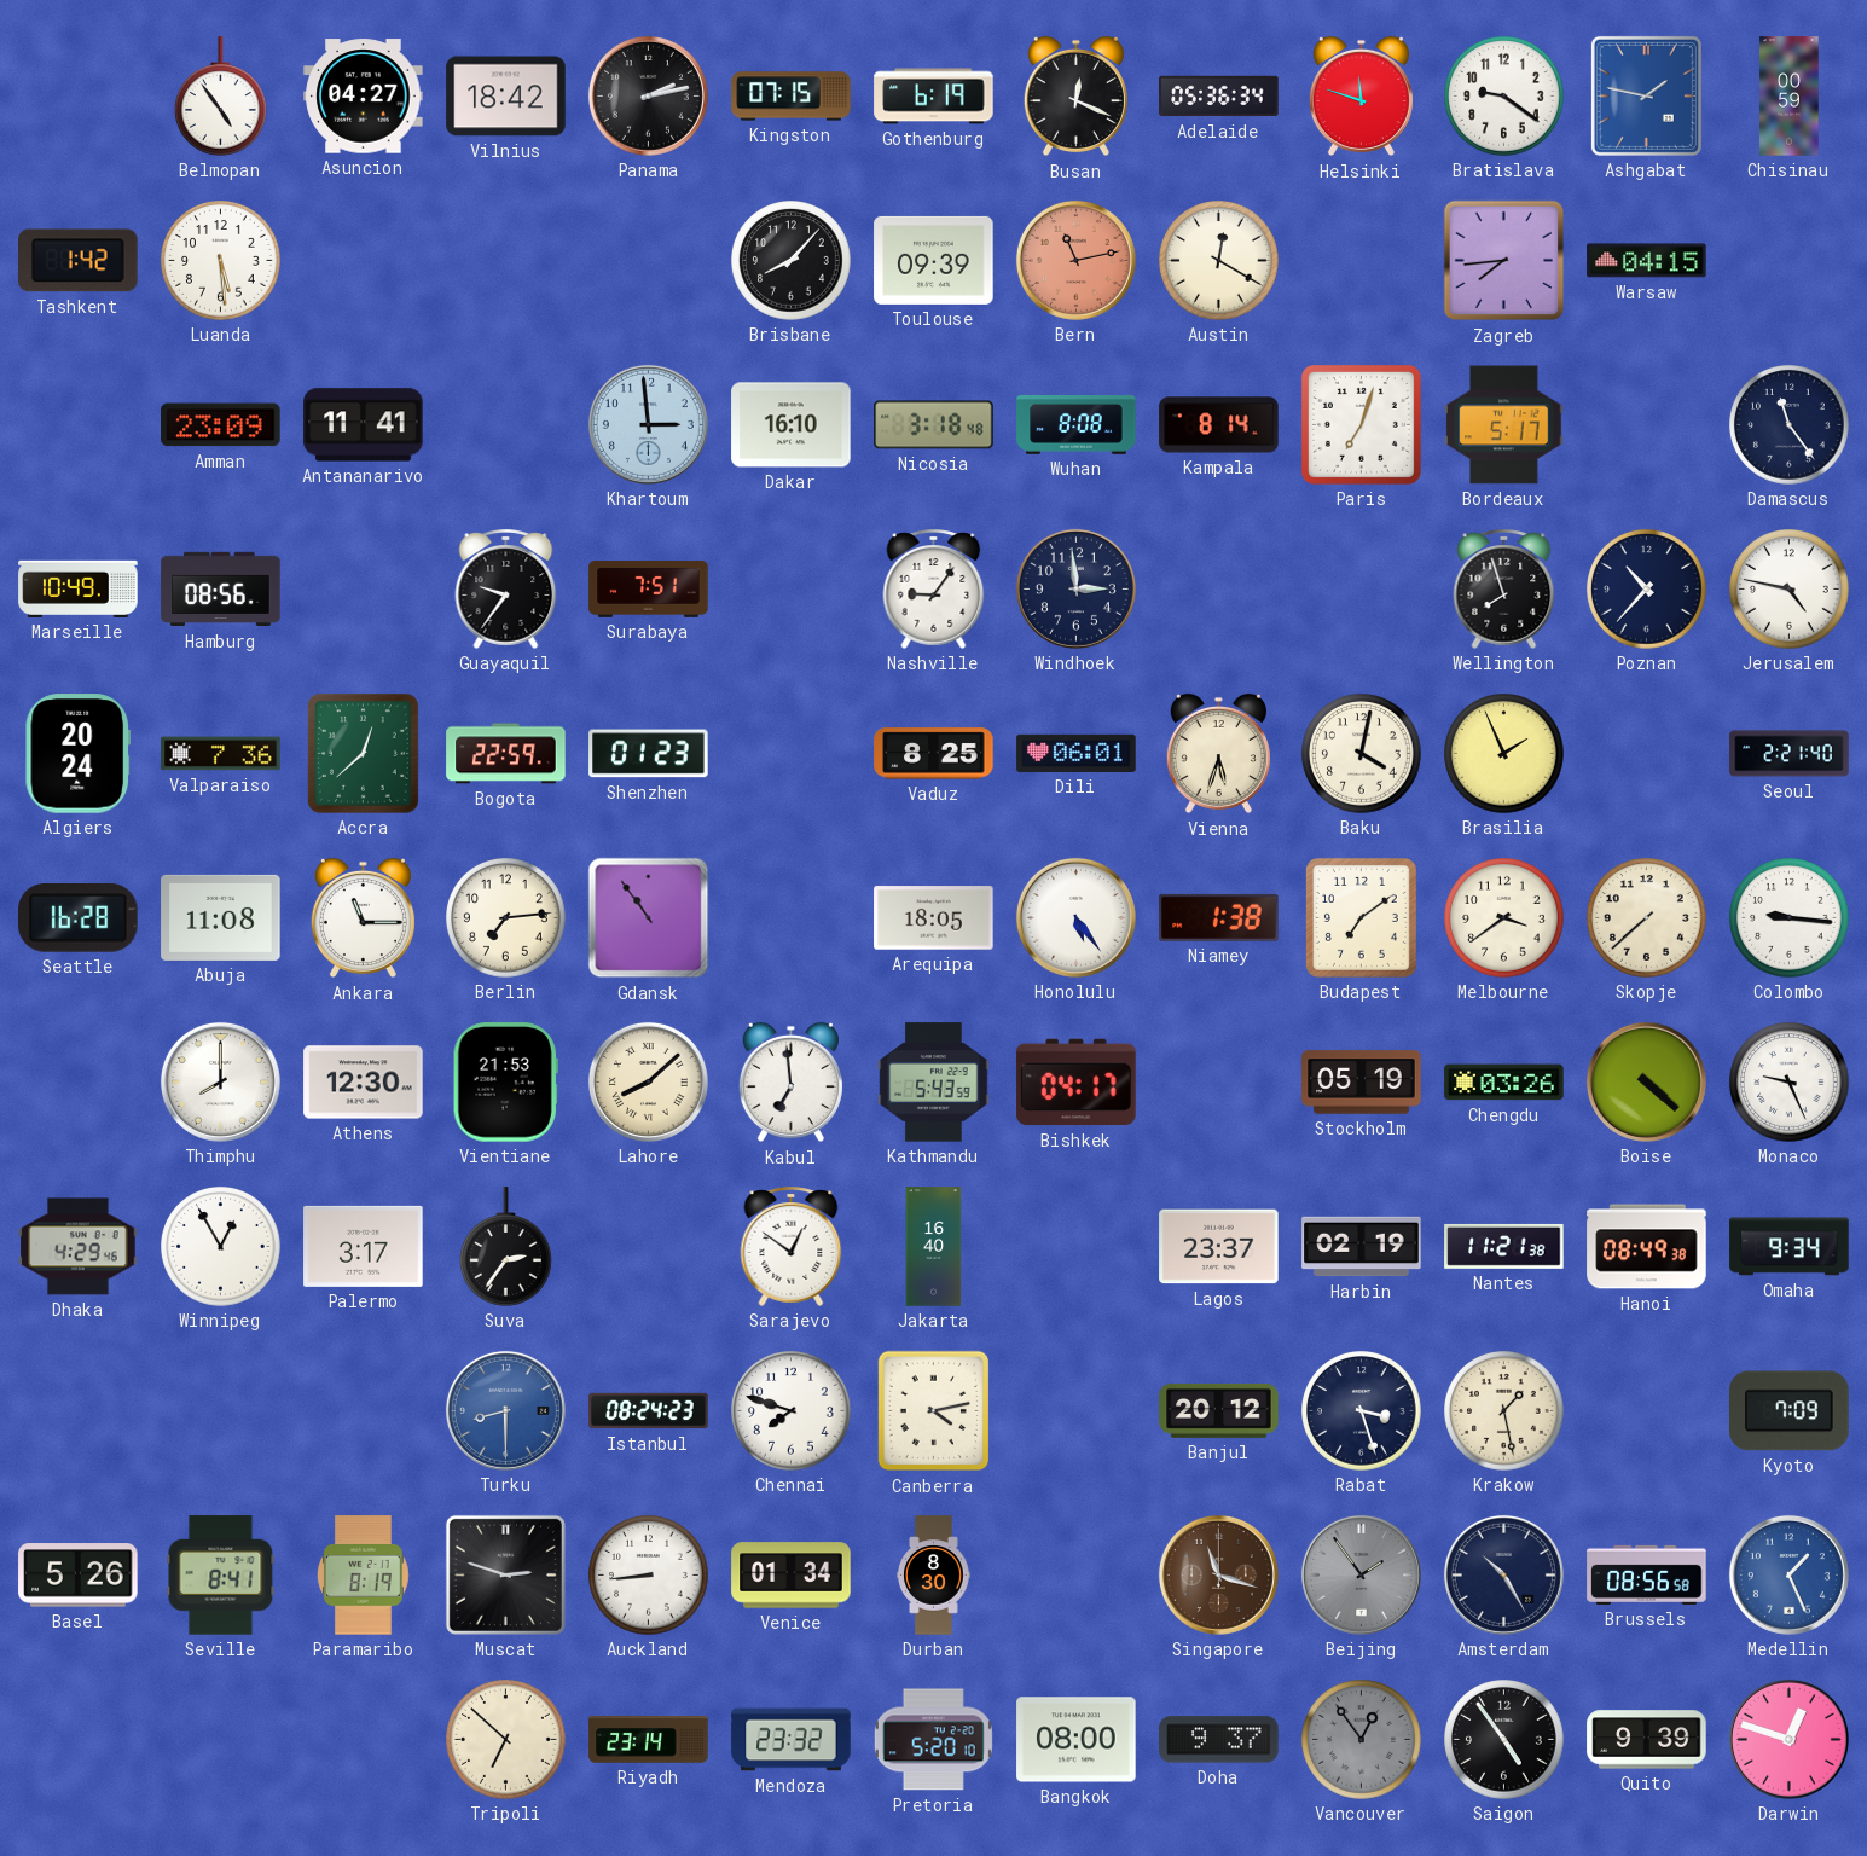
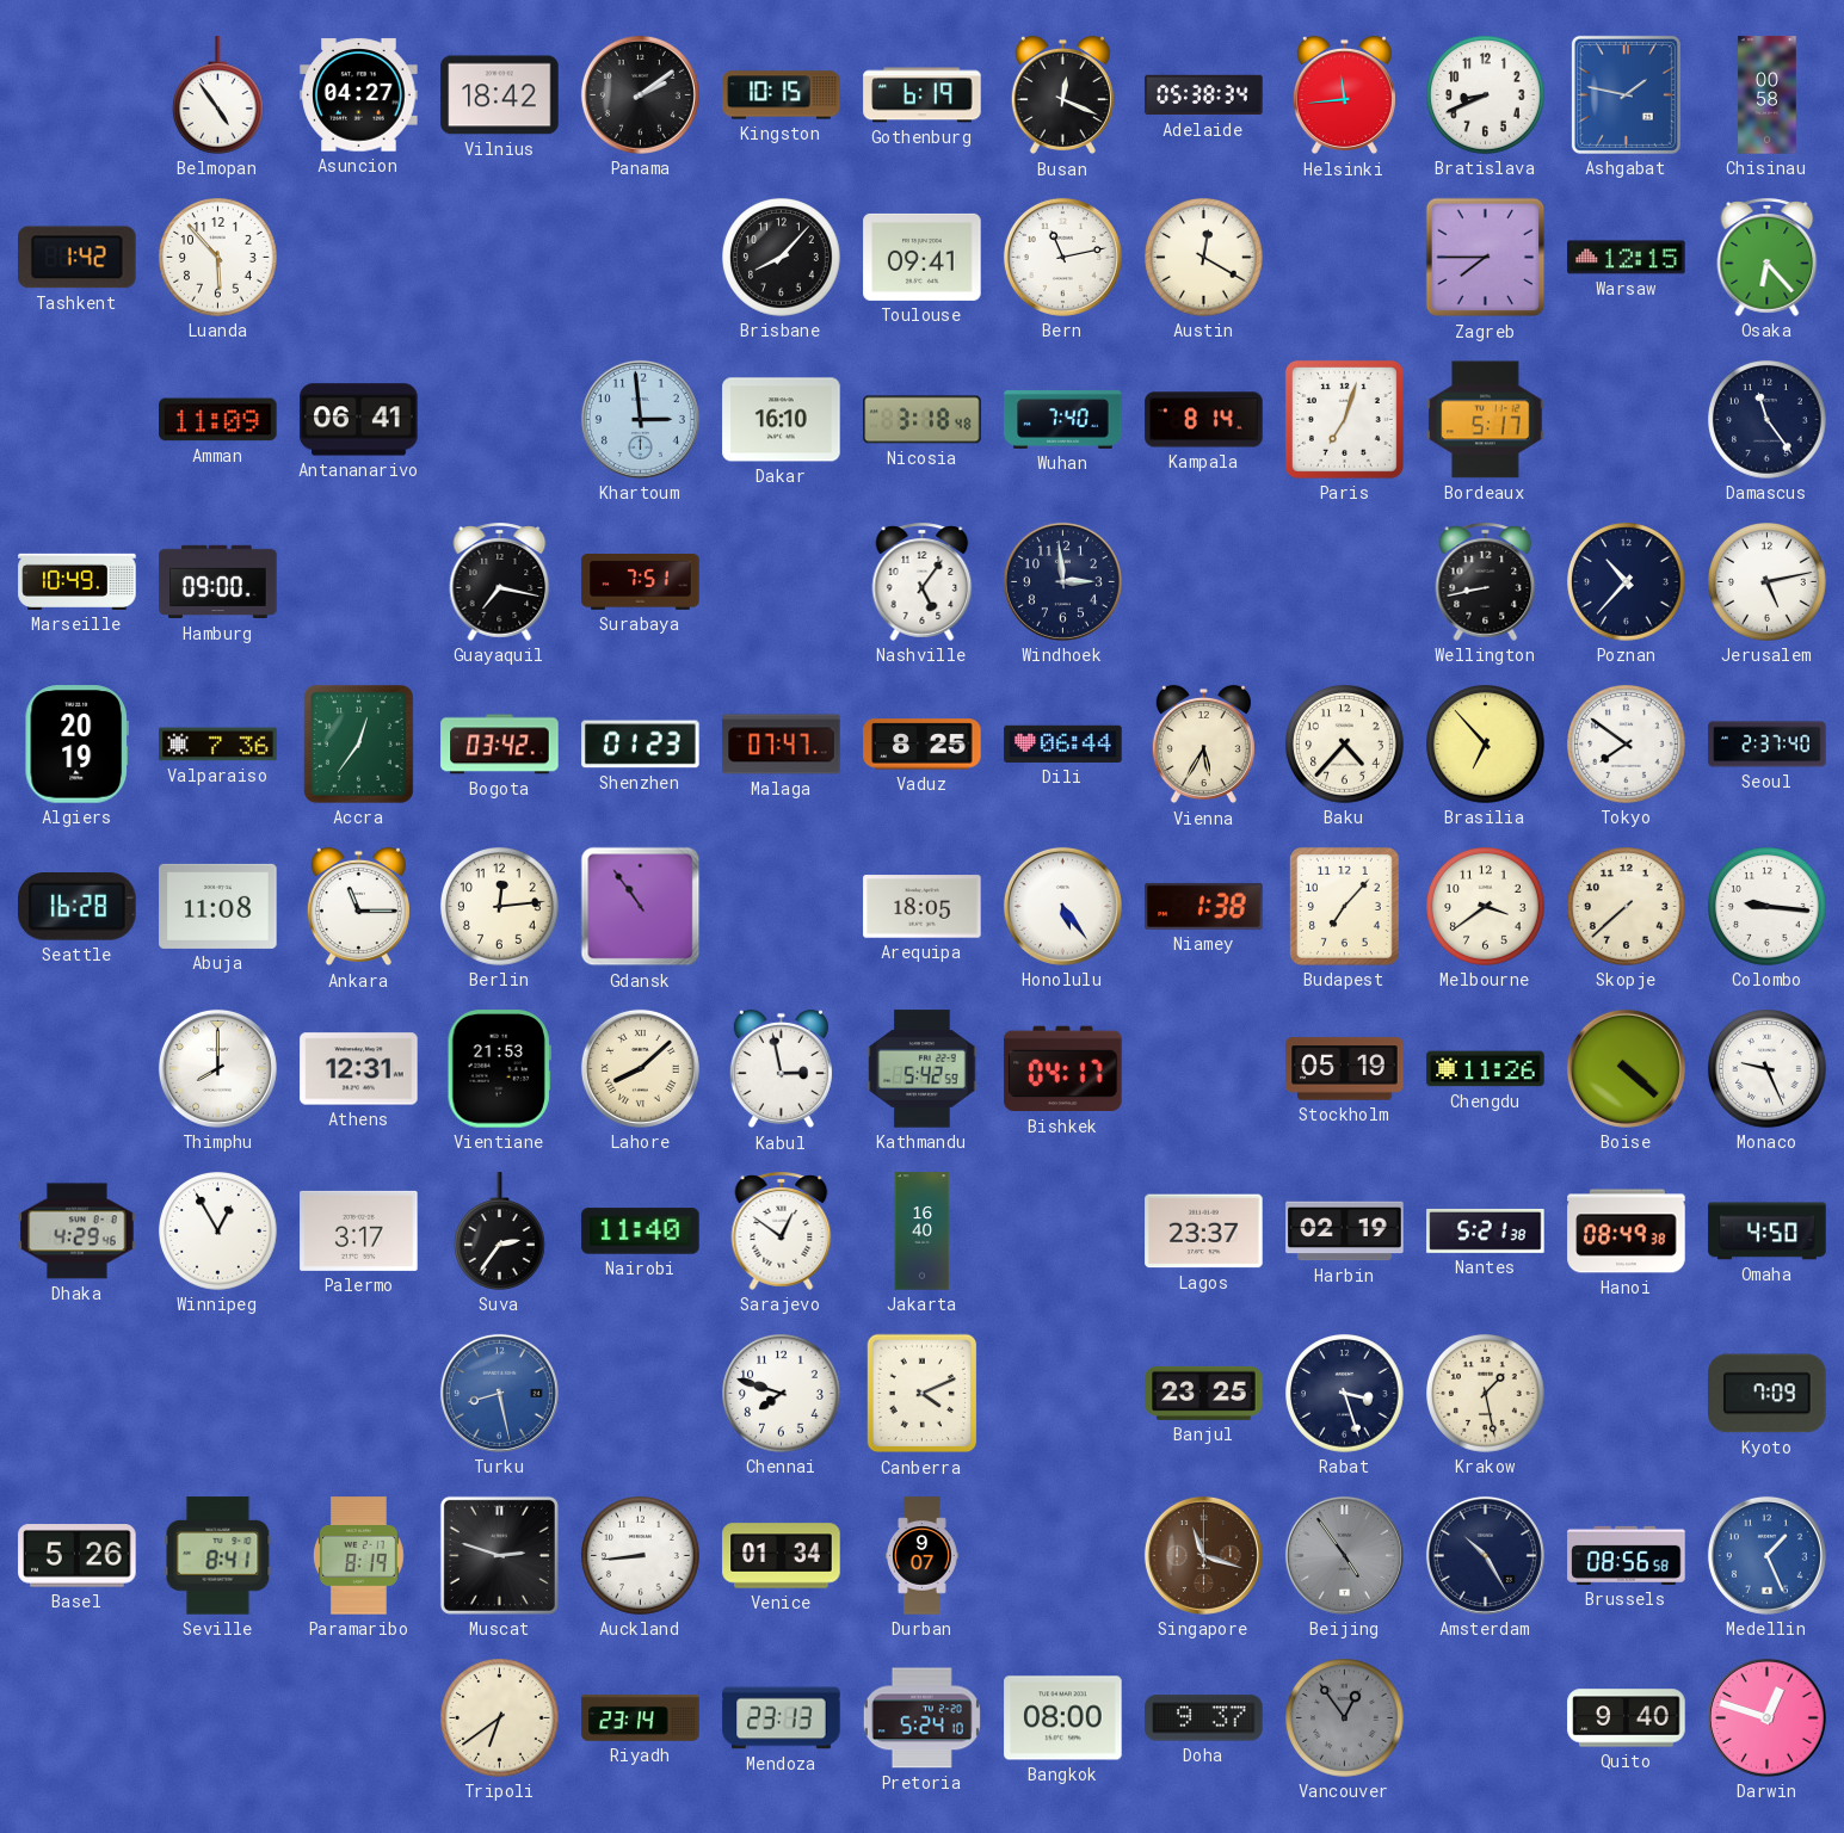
Panama: 2:13 -> 2:09
Kingston: 07:15 -> 10:15
Adelaide: 05:36 -> 05:38
Helsinki: 11:48 -> 11:44
Bratislava: 9:21 -> 8:41
Chisinau: 00:59 -> 00:58
Luanda: 5:29 -> 5:53
Toulouse: 09:39 -> 09:41
Bern dial: salmon -> white
Zagreb: 7:44 -> 7:45
Warsaw: 04:15 -> 12:15
Osaka: none -> 6:23
Amman: 23:09 -> 11:09
Antananarivo: 11:41 -> 06:41
Wuhan: 8:08 -> 7:40
Hamburg: 08:56 -> 09:00
Guayaquil: 9:36 -> 7:17
Nashville: 9:06 -> 5:06
Wellington: 7:57 -> 8:43
Jerusalem: 4:47 -> 5:13
Algiers: 20:24 -> 20:19
Accra: 12:38 -> 12:36
Bogota: 22:59 -> 03:42
Malaga: none -> 07:47
Dili: 06:01 -> 06:44
Vienna: 5:33 -> 5:35
Baku: 4:02 -> 4:37
Brasilia: 1:56 -> 6:53
Tokyo: none -> 7:51
Seoul: 2:21 -> 2:37
Berlin: 7:14 -> 12:14
Budapest: 7:09 -> 7:07
Athens: 12:30 -> 12:31
Kabul: 6:59 -> 2:58
Kathmandu: 5:43 -> 5:42
Chengdu: 03:26 -> 11:26
Nairobi: none -> 11:40
Nantes: 11:21 -> 5:21
Omaha: 9:34 -> 4:50
Turku: 8:30 -> 8:28
Istanbul: 08:24 -> none
Canberra: 4:13 -> 4:11
Banjul: 20:12 -> 23:25
Durban: 8:30 -> 9:07
Beijing: 1:54 -> 4:54
Tripoli: 6:52 -> 6:39
Mendoza: 23:32 -> 23:13
Pretoria: 5:20 -> 5:24
Saigon: 4:54 -> none
Quito: 9:39 -> 9:40
